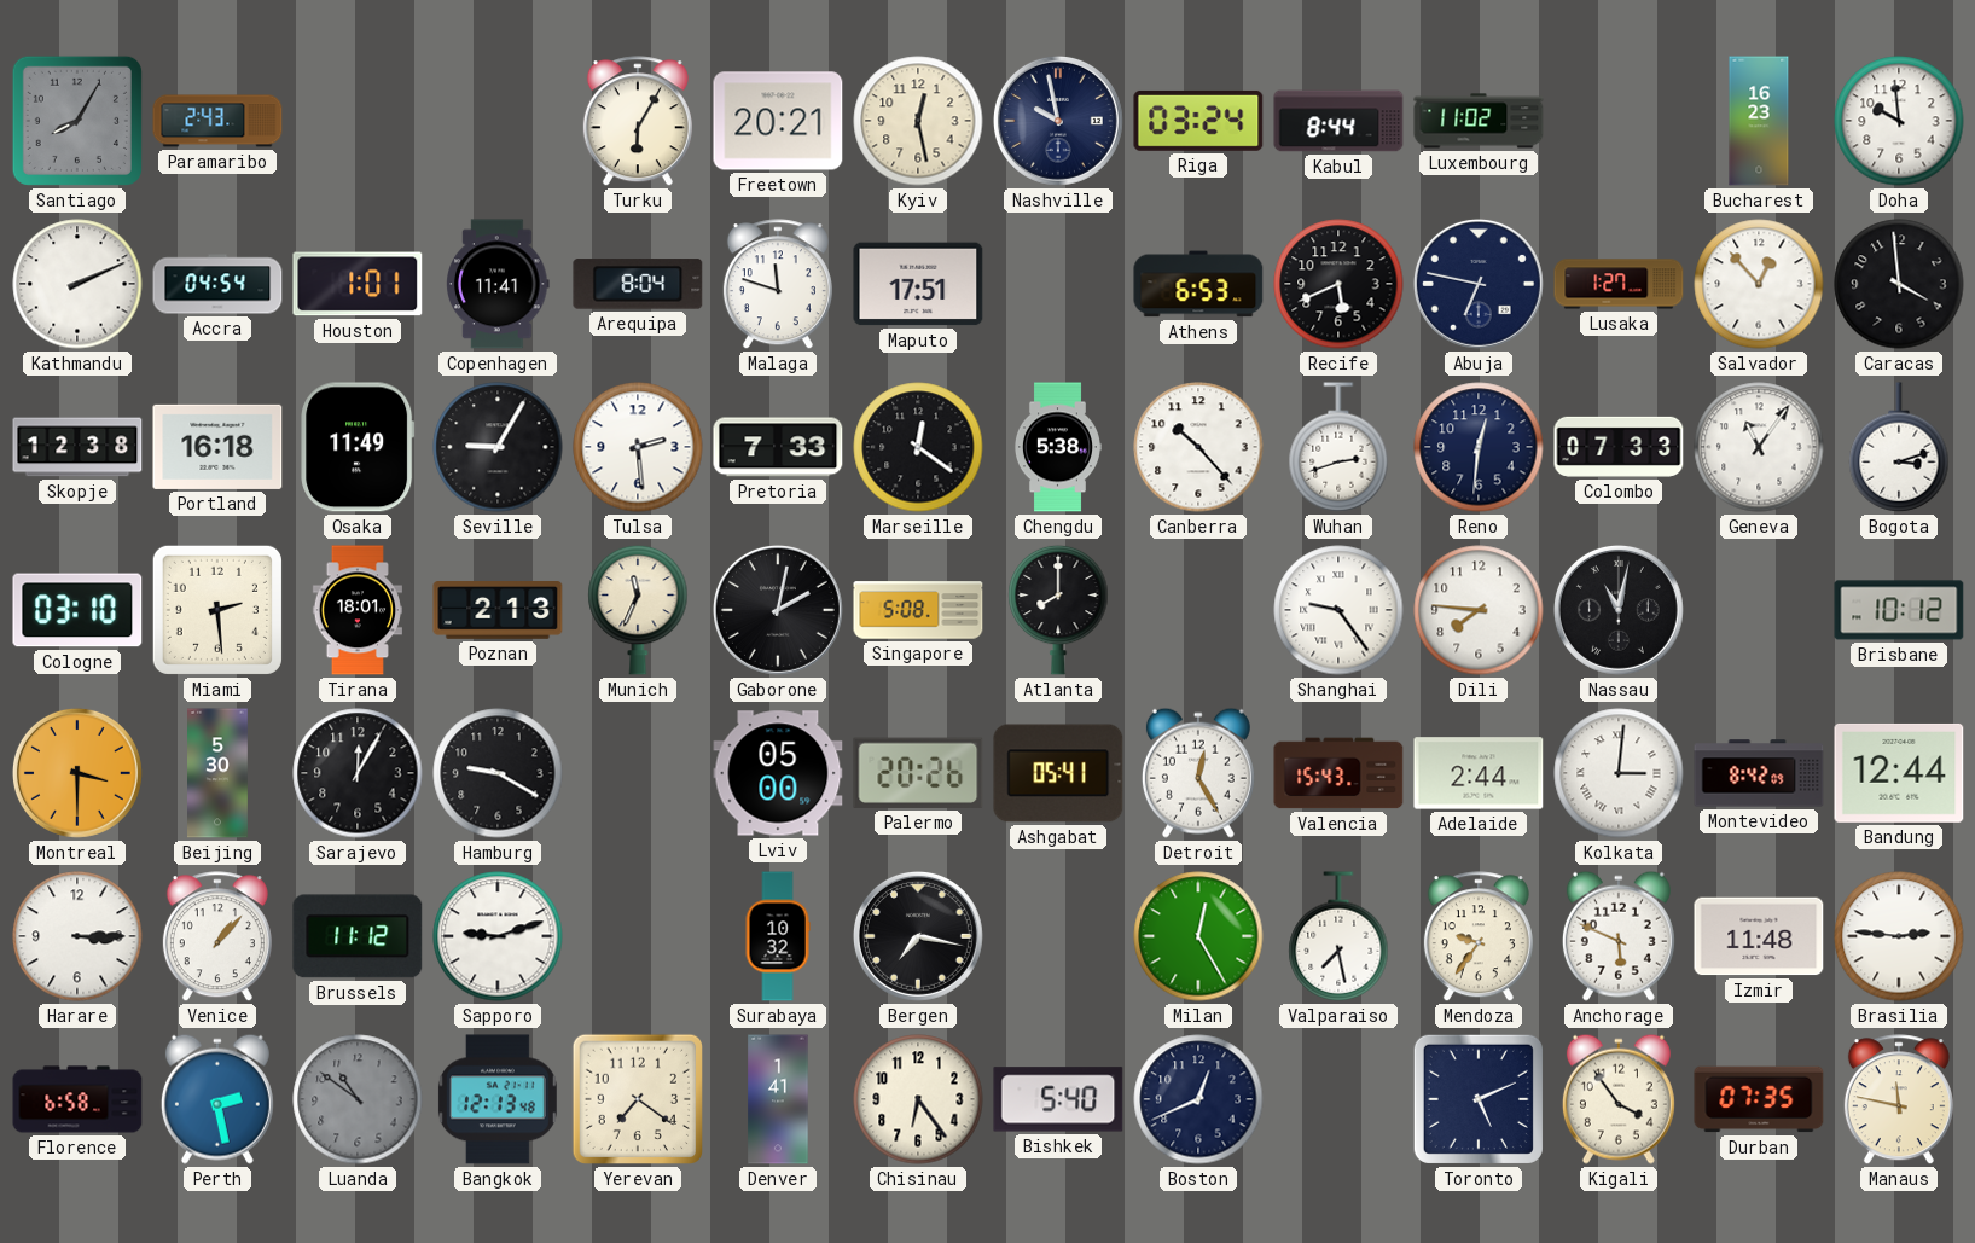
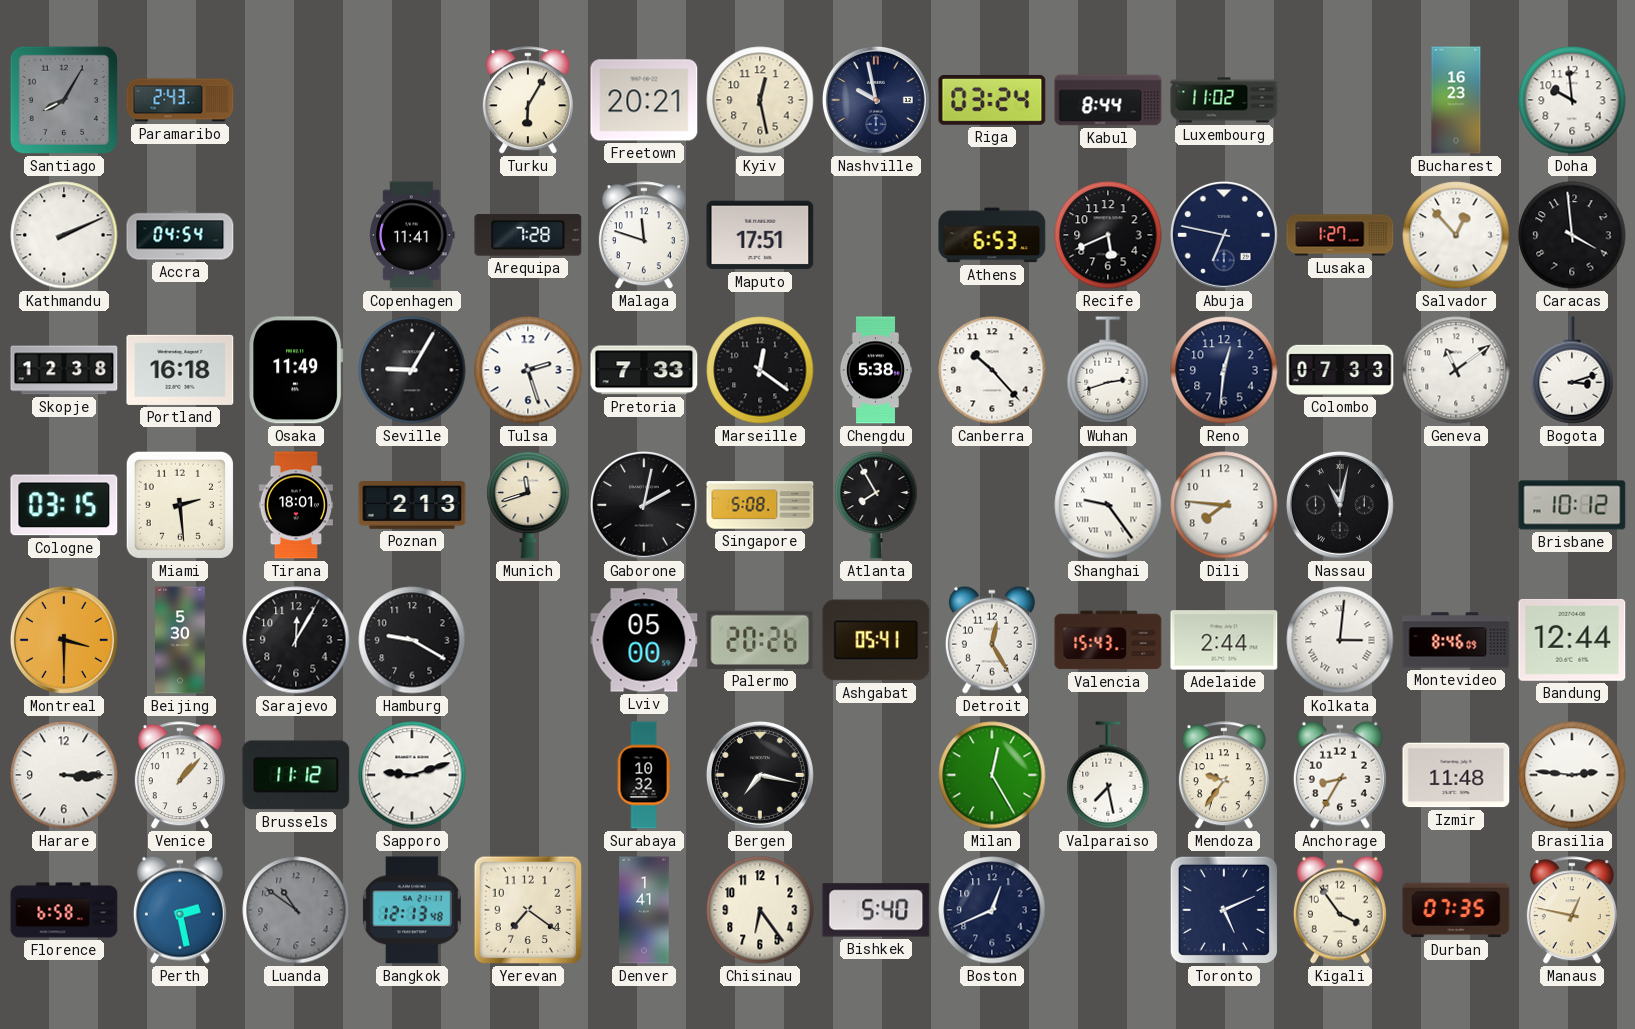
Houston: 1:01 -> none
Arequipa: 8:04 -> 7:28
Tulsa: 2:29 -> 2:27
Geneva: 11:06 -> 11:09
Cologne: 03:10 -> 03:15
Munich: 11:34 -> 11:42
Atlanta: 8:00 -> 7:55
Montevideo: 8:42 -> 8:46
Anchorage: 5:49 -> 8:35
Manaus: 11:47 -> 12:47
